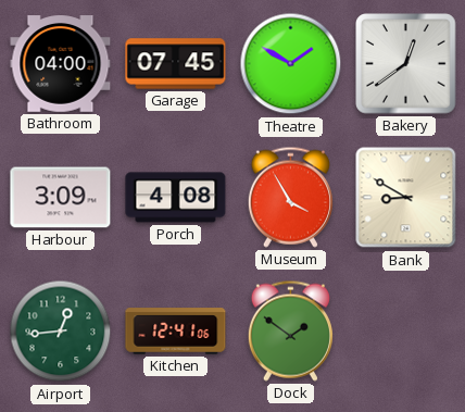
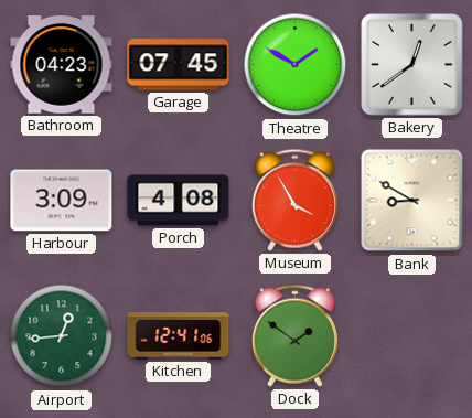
Bathroom: 04:00 -> 04:23
